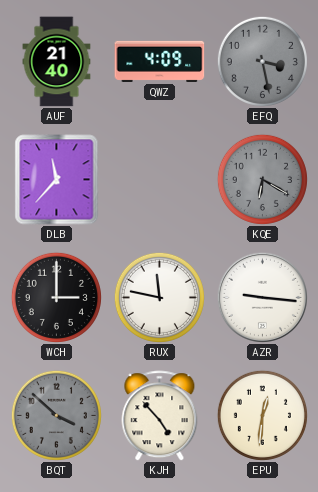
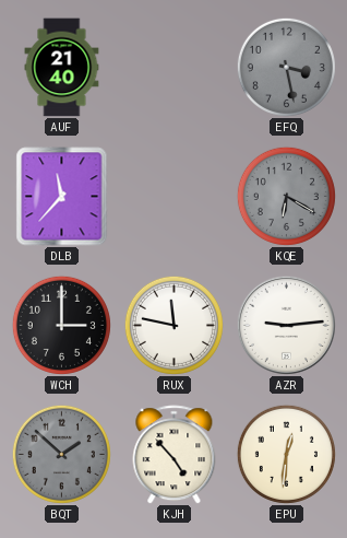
QWZ: 4:09 -> none
AZR: 9:16 -> 9:14
BQT: 3:52 -> 1:52
